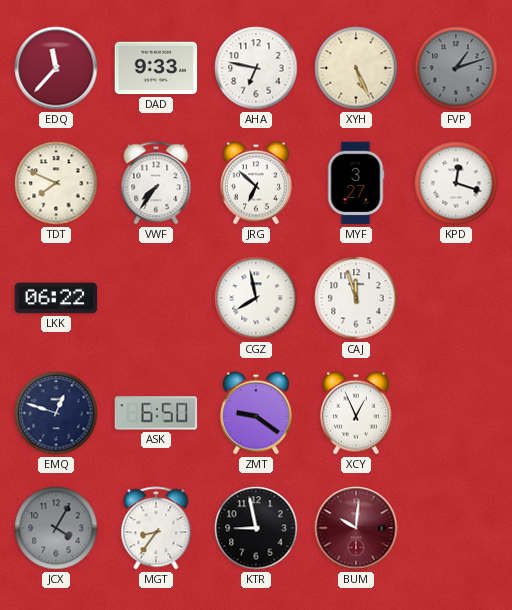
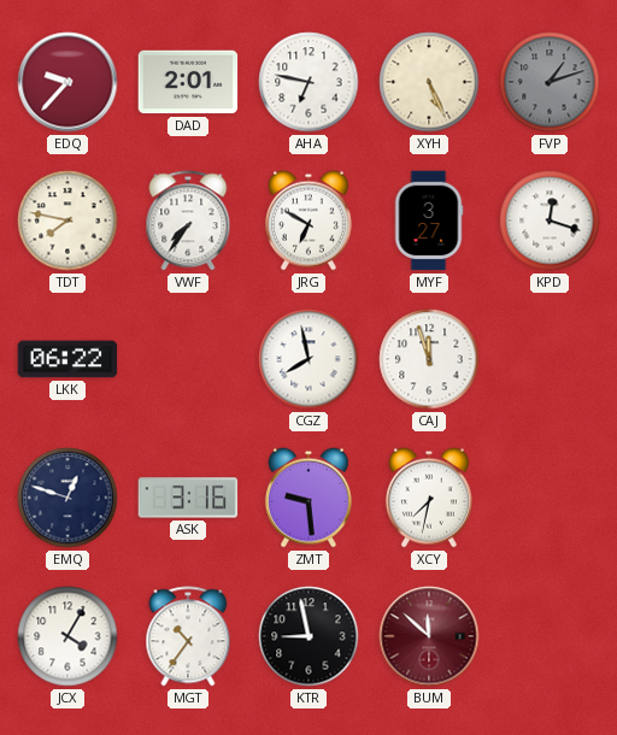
EDQ: 11:37 -> 9:37
DAD: 9:33 -> 2:01
TDT: 7:49 -> 7:47
JRG: 6:52 -> 6:50
ASK: 6:50 -> 3:16
ZMT: 9:21 -> 9:29
XCY: 12:56 -> 7:32
JCX dial: grey -> white
MGT: 8:36 -> 10:36
BUM: 10:01 -> 11:52
